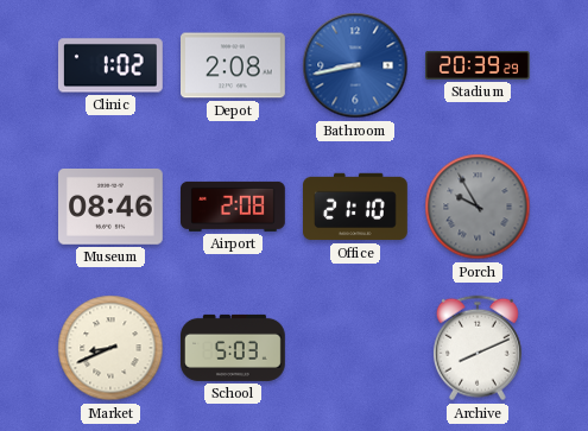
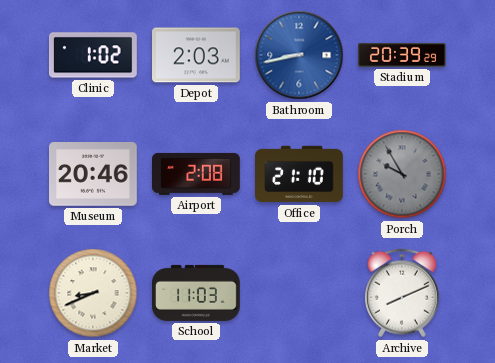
Depot: 2:08 -> 2:03
Museum: 08:46 -> 20:46
School: 5:03 -> 11:03
